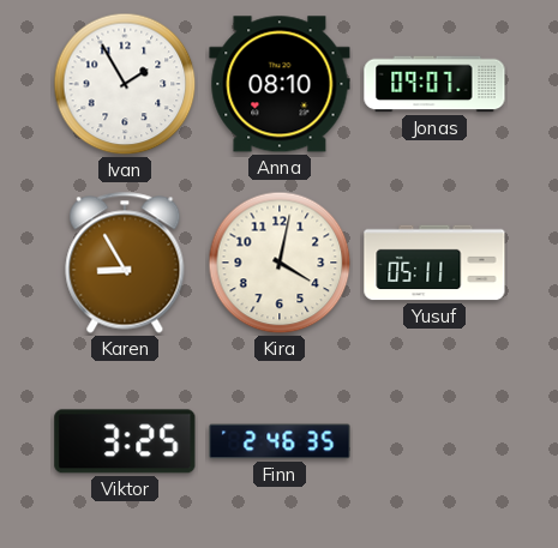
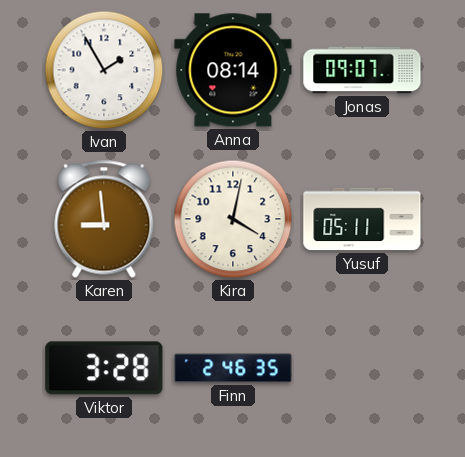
Anna: 08:10 -> 08:14
Karen: 8:55 -> 8:59
Viktor: 3:25 -> 3:28
